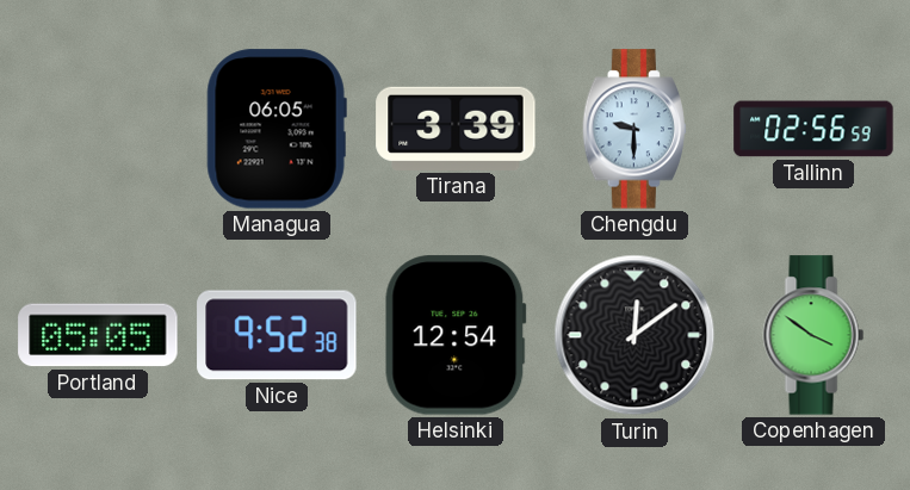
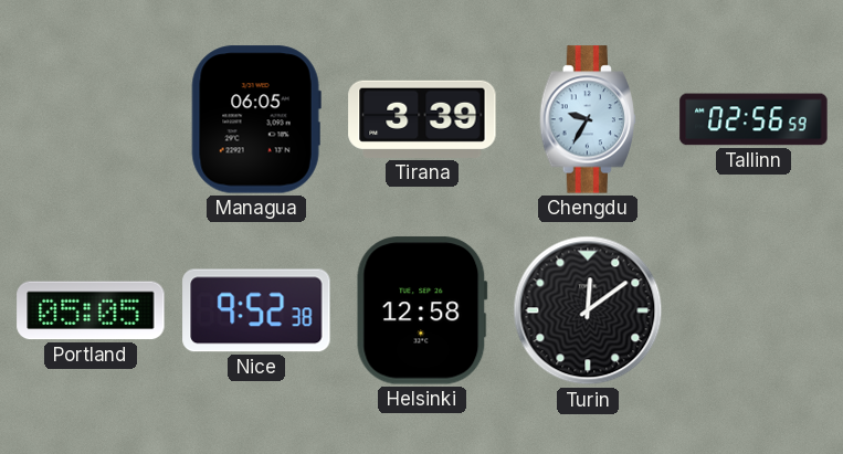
Chengdu: 9:30 -> 9:35
Helsinki: 12:54 -> 12:58
Copenhagen: 3:51 -> none
